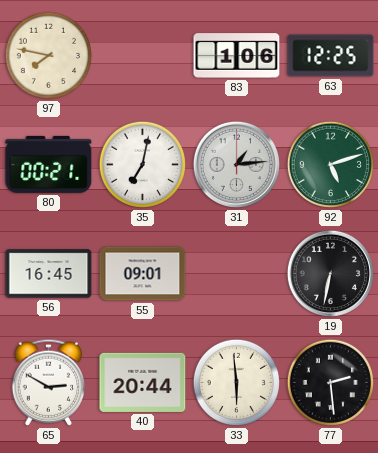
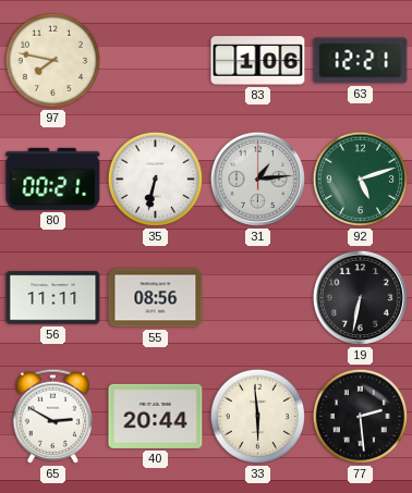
63: 12:25 -> 12:21
35: 7:02 -> 6:32
56: 16:45 -> 11:11
55: 09:01 -> 08:56
